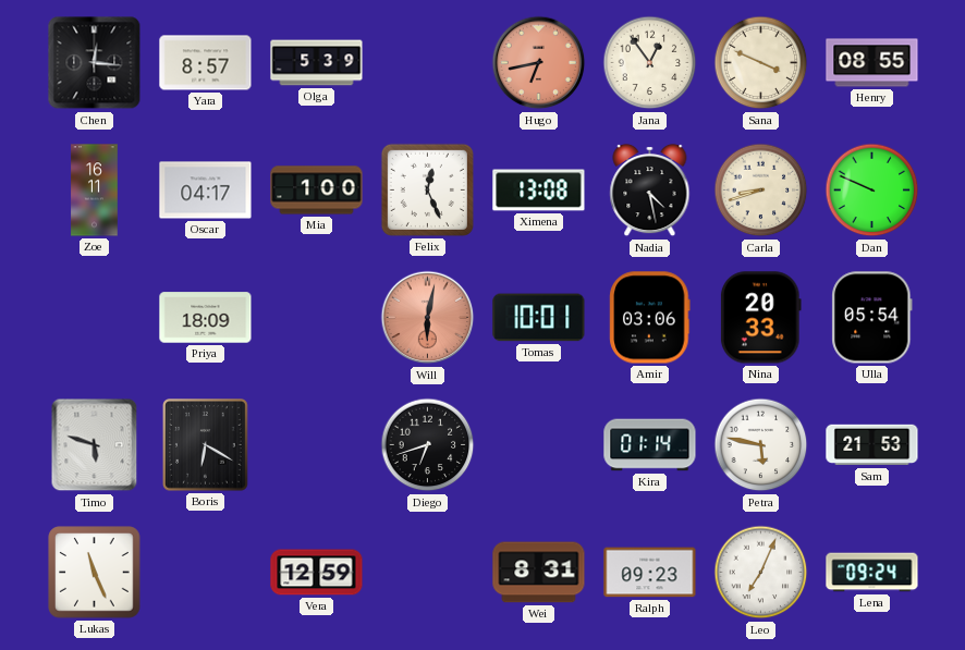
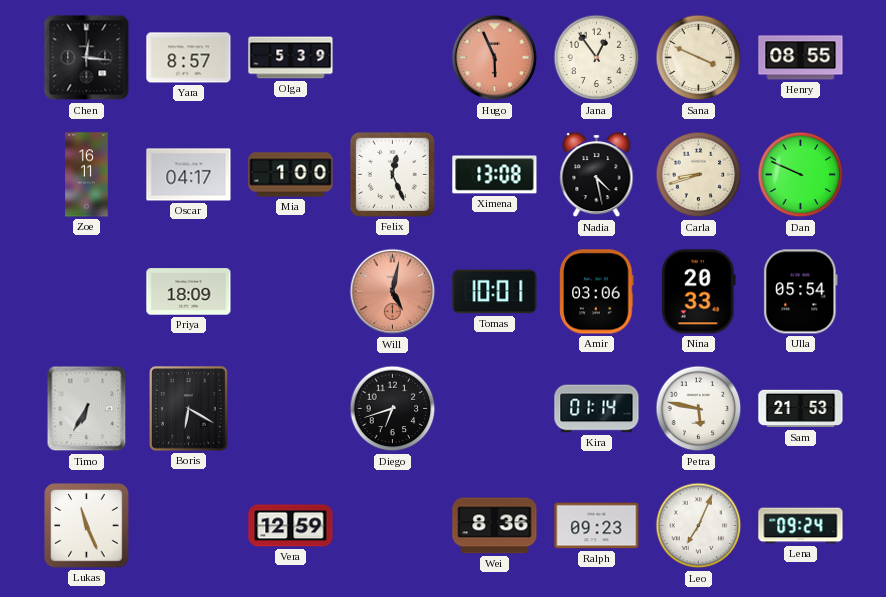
Hugo: 6:43 -> 5:56
Will: 6:02 -> 5:02
Timo: 5:48 -> 6:35
Wei: 8:31 -> 8:36
